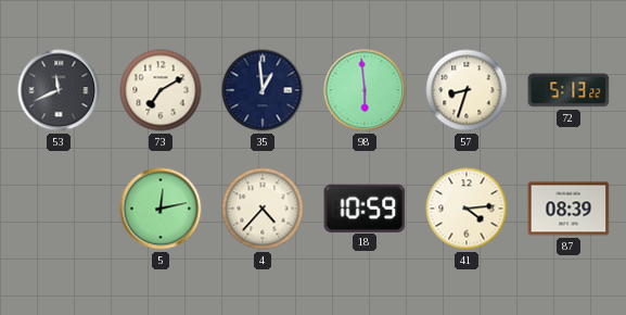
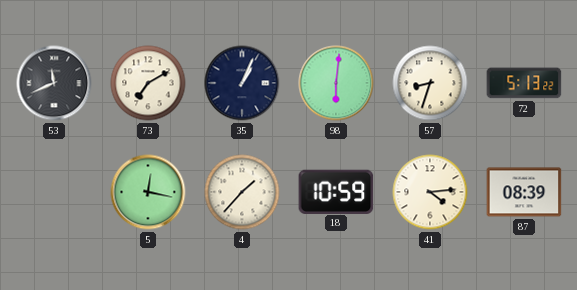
35: 12:59 -> 1:04
98: 5:59 -> 6:01
5: 12:13 -> 12:17
4: 4:37 -> 1:37
